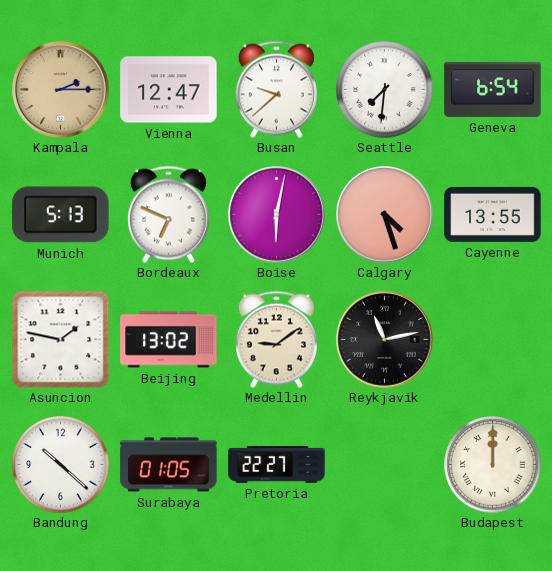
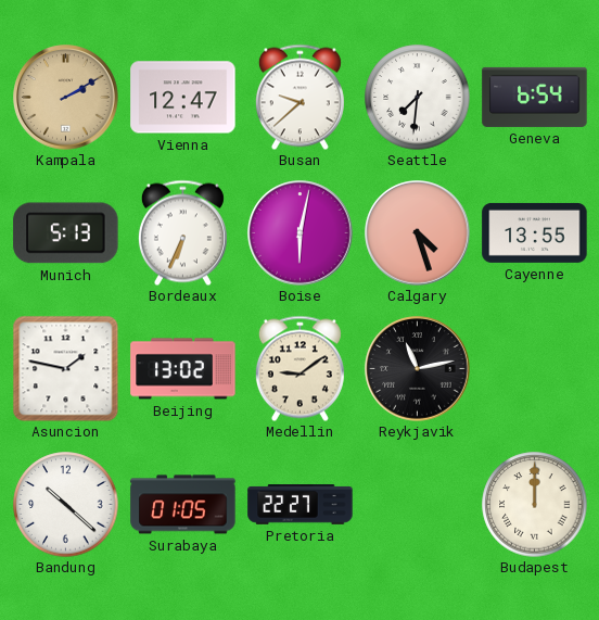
Kampala: 2:15 -> 2:10
Bordeaux: 6:49 -> 6:34
